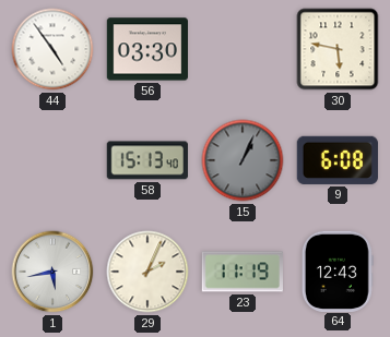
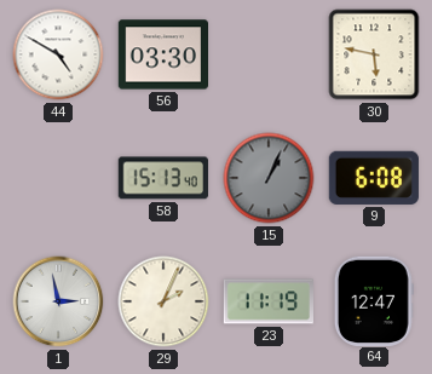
44: 4:54 -> 4:50
1: 5:43 -> 2:58
64: 12:43 -> 12:47
